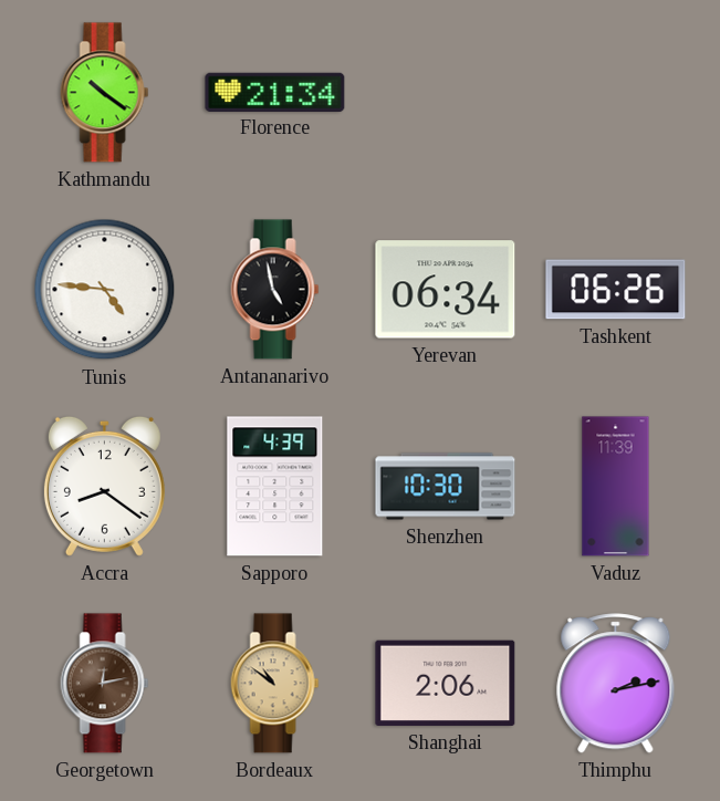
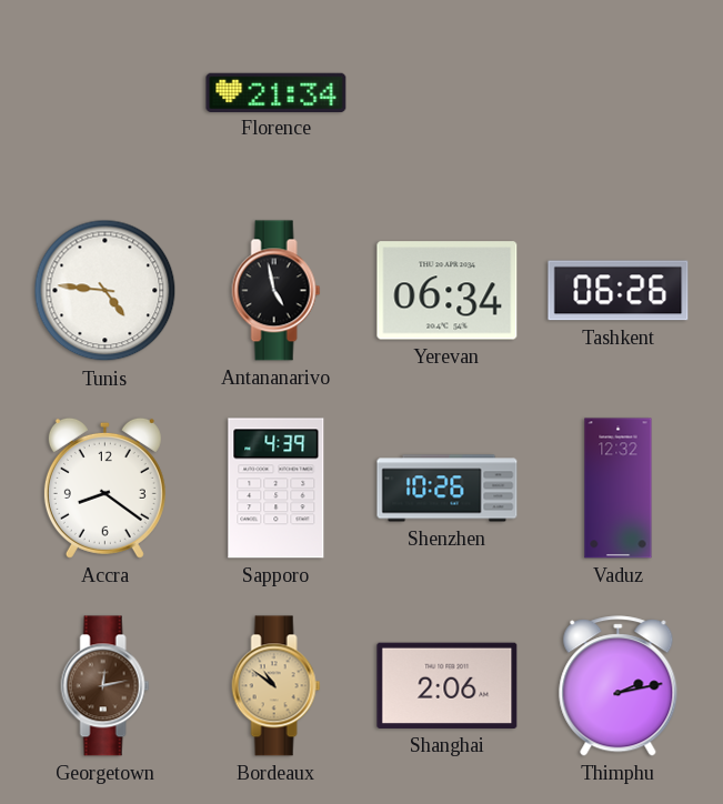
Kathmandu: 10:21 -> none
Shenzhen: 10:30 -> 10:26
Vaduz: 11:39 -> 12:32
